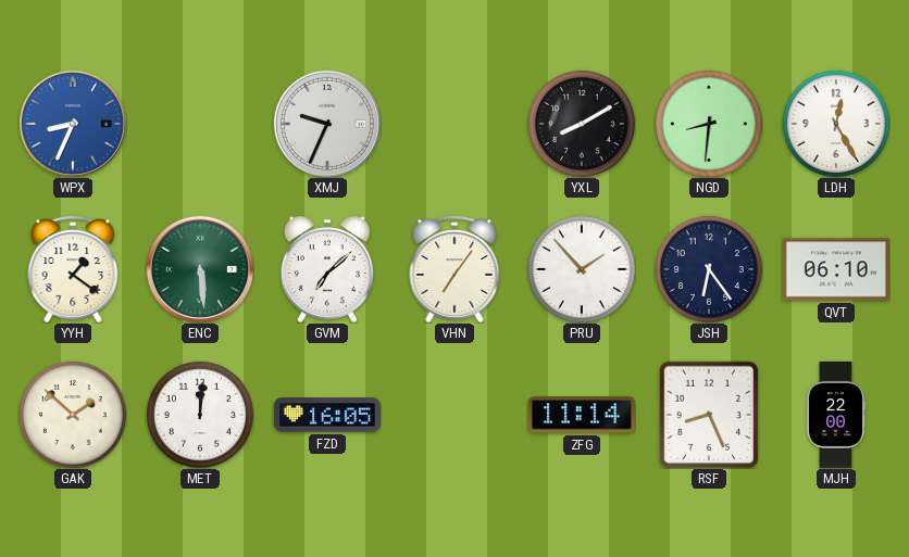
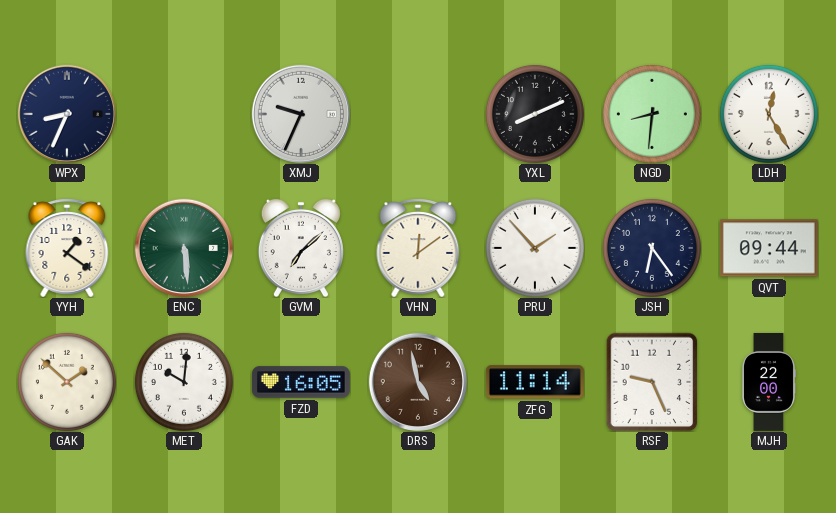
WPX dial: blue -> navy
YXL: 8:10 -> 8:11
VHN: 7:06 -> 12:09
QVT: 06:10 -> 09:44
MET: 12:01 -> 10:01
DRS: none -> 4:58
RSF: 8:26 -> 9:26
